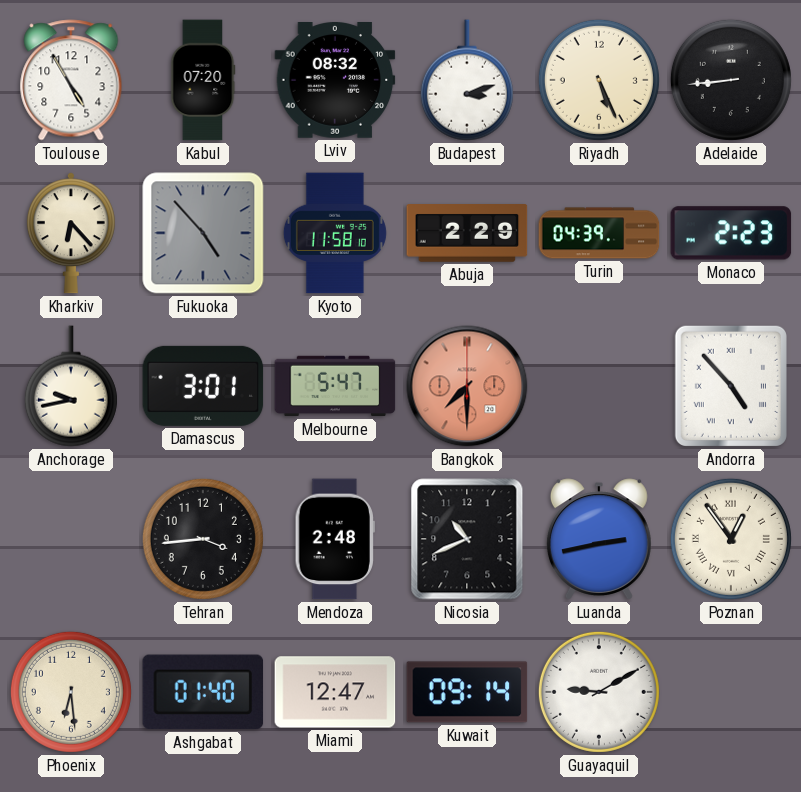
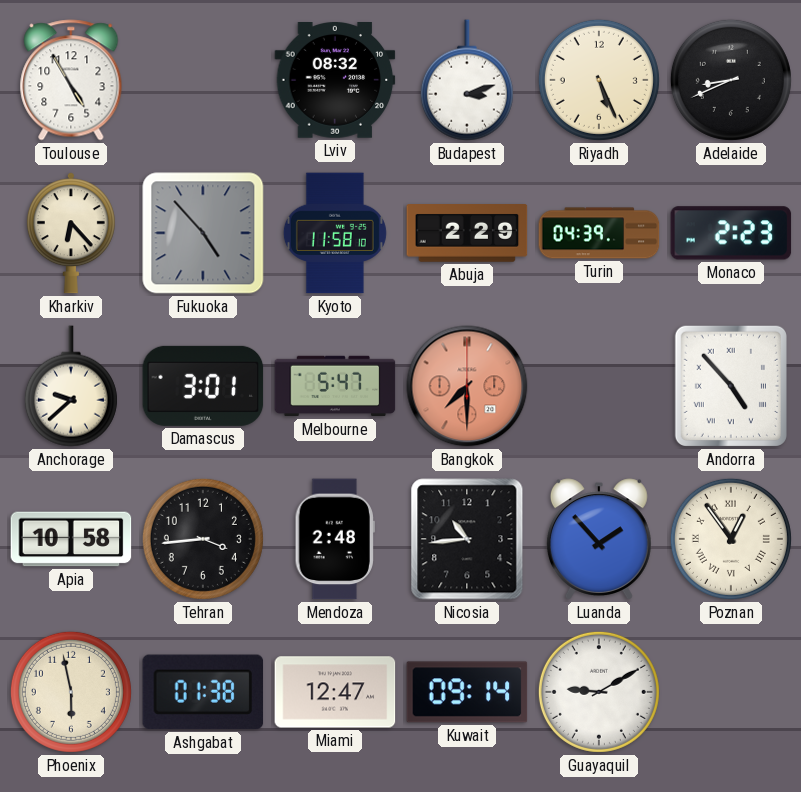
Kabul: 07:20 -> none
Adelaide: 8:44 -> 8:41
Anchorage: 9:43 -> 9:38
Apia: none -> 10:58
Nicosia: 10:41 -> 10:44
Luanda: 2:43 -> 1:53
Phoenix: 6:29 -> 5:58
Ashgabat: 01:40 -> 01:38
